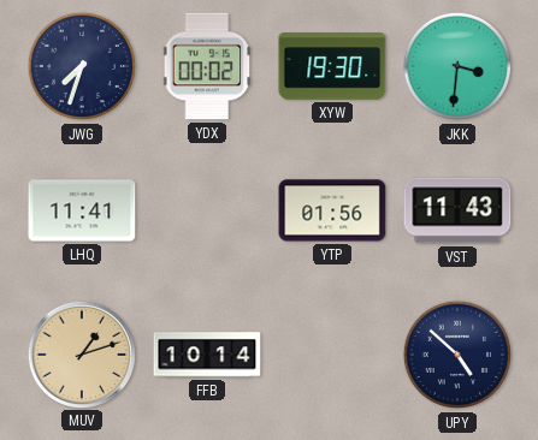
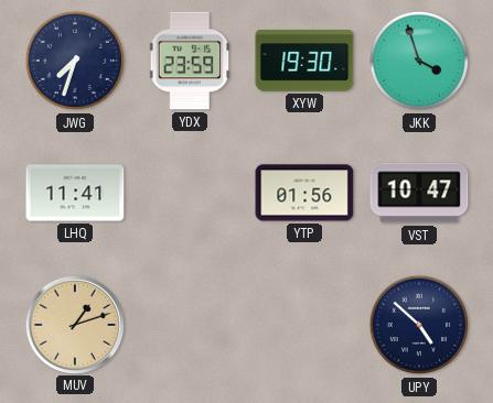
YDX: 00:02 -> 23:59
JKK: 3:31 -> 3:57
VST: 11:43 -> 10:47
FFB: 10:14 -> none
